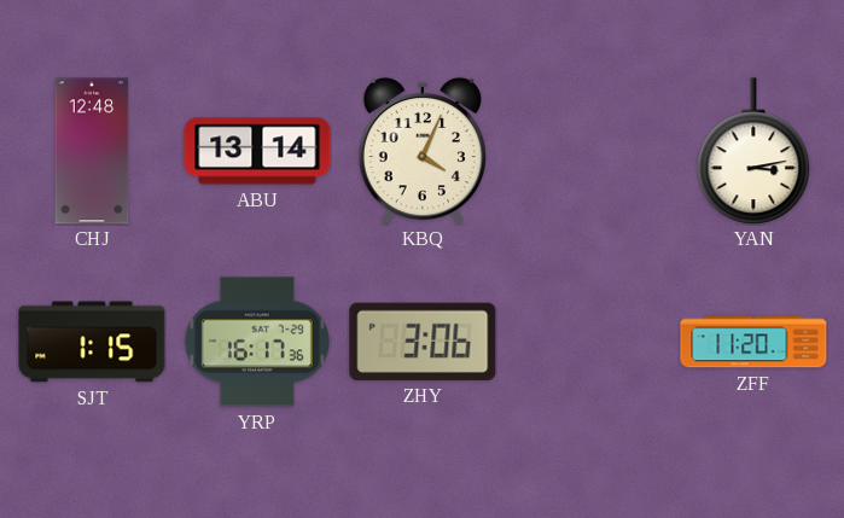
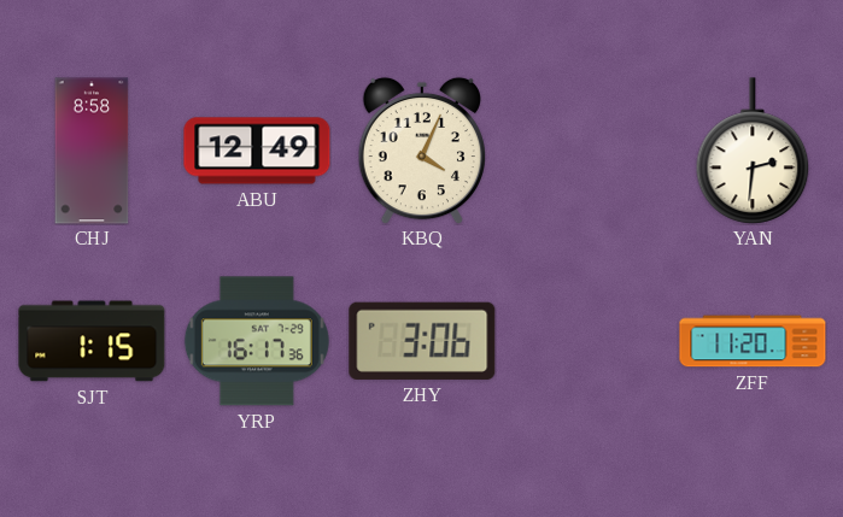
CHJ: 12:48 -> 8:58
ABU: 13:14 -> 12:49
YAN: 3:13 -> 2:31
